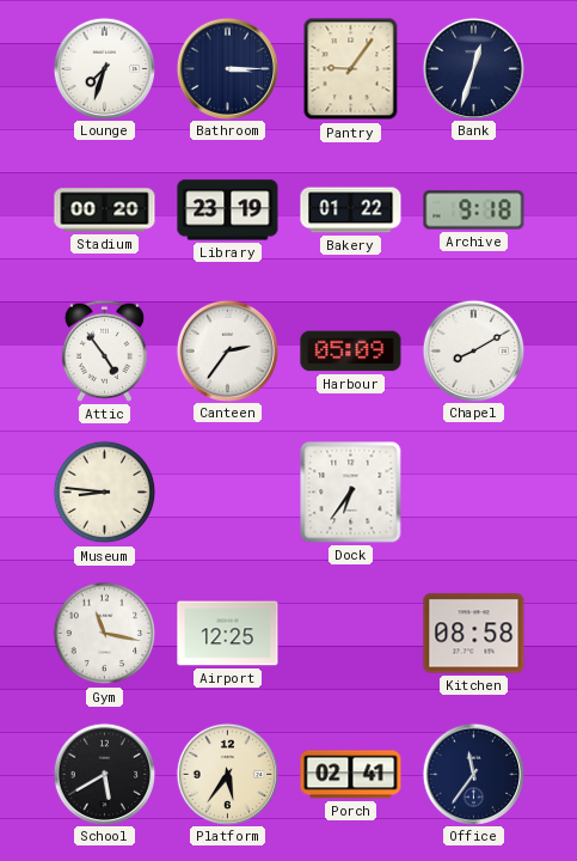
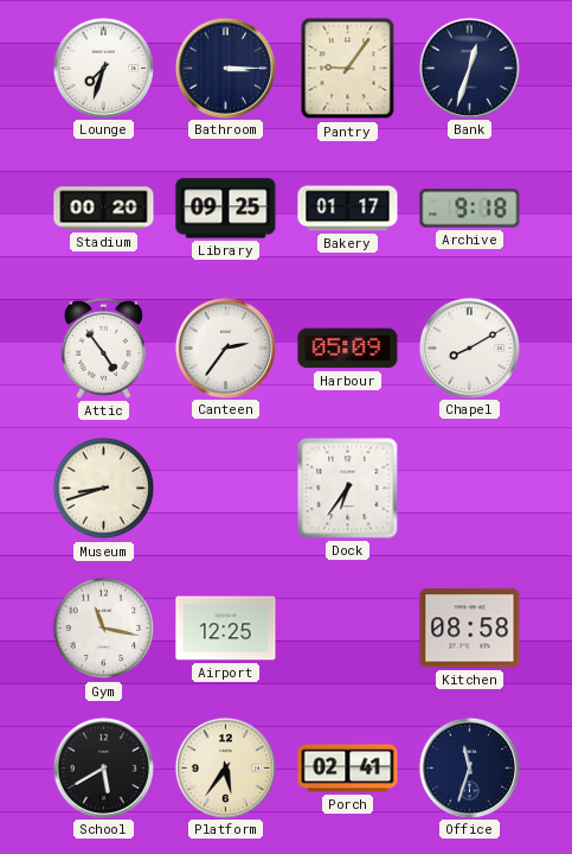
Library: 23:19 -> 09:25
Bakery: 01:22 -> 01:17
Museum: 8:46 -> 8:42
Office: 11:36 -> 11:33
